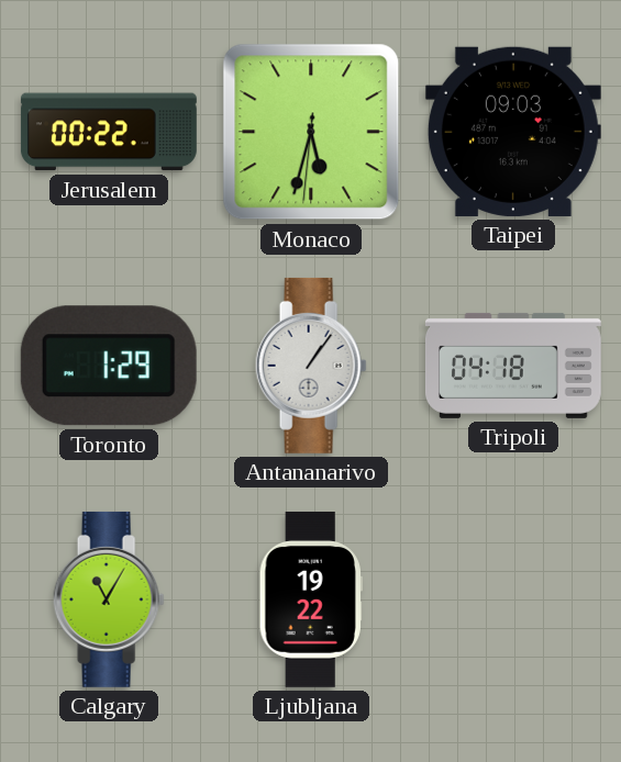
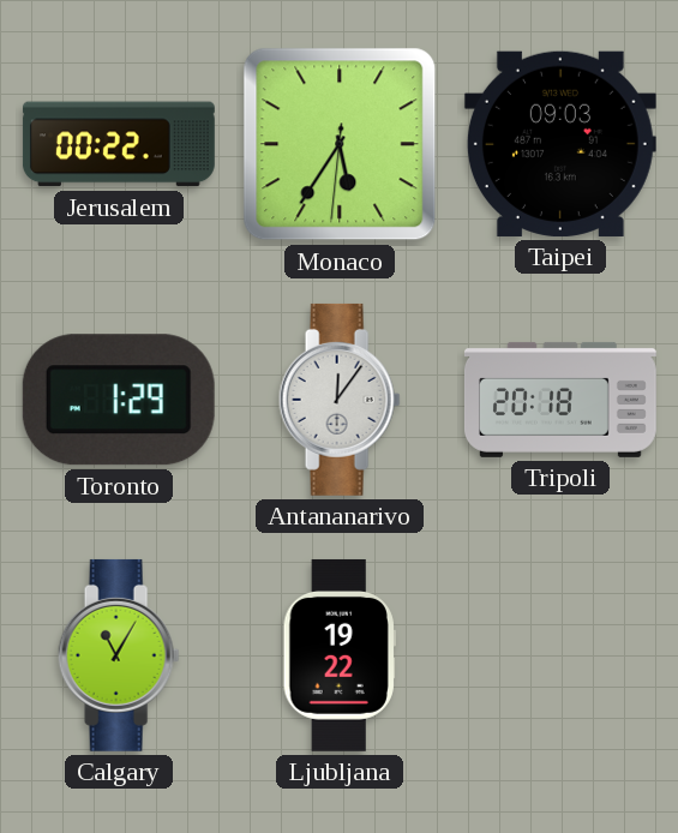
Monaco: 5:32 -> 5:35
Antananarivo: 1:06 -> 12:06
Tripoli: 04:18 -> 20:18
